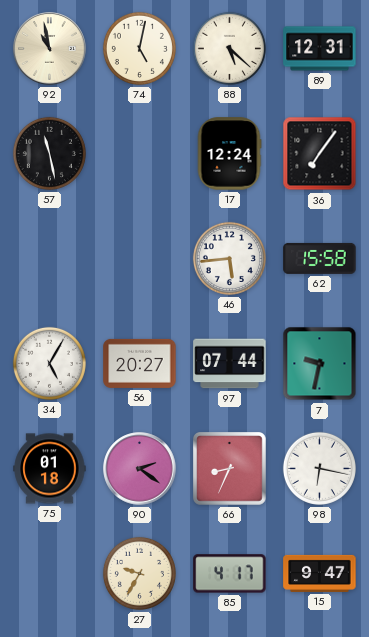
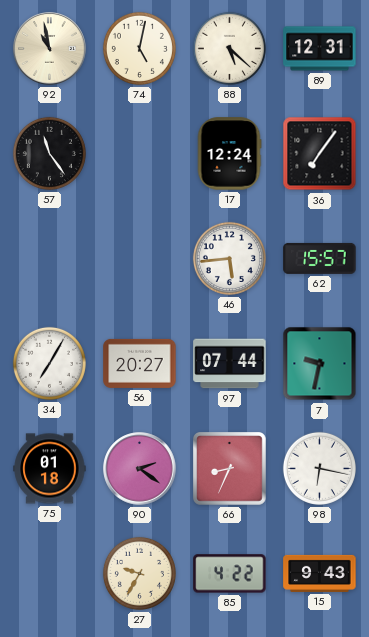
57: 11:28 -> 11:24
62: 15:58 -> 15:57
34: 5:05 -> 7:05
85: 4:17 -> 4:22
15: 9:47 -> 9:43
